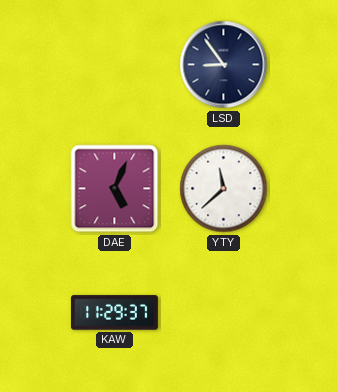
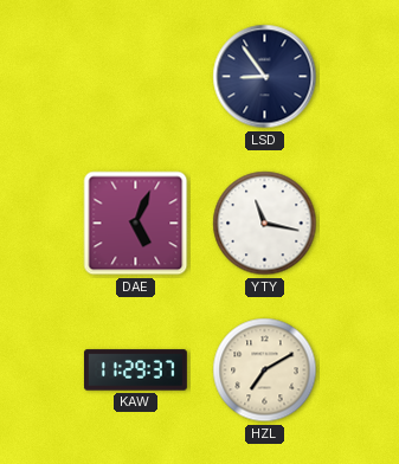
YTY: 11:38 -> 11:17
HZL: none -> 7:10
